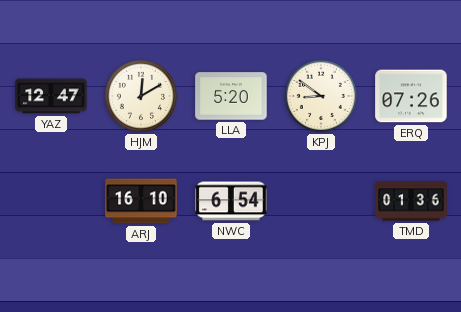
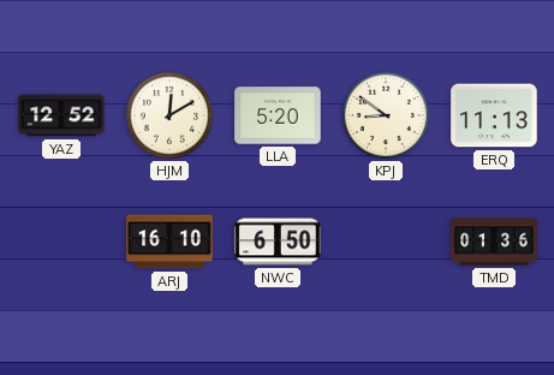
YAZ: 12:47 -> 12:52
ERQ: 07:26 -> 11:13
NWC: 6:54 -> 6:50
